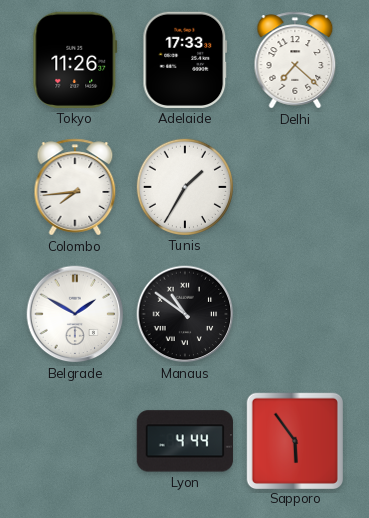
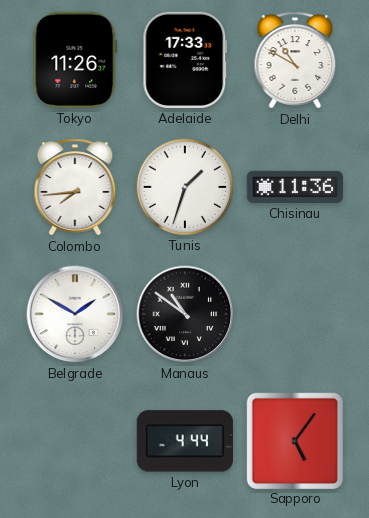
Delhi: 7:22 -> 10:50
Tunis: 1:35 -> 1:33
Chisinau: none -> 11:36
Sapporo: 5:54 -> 5:06
